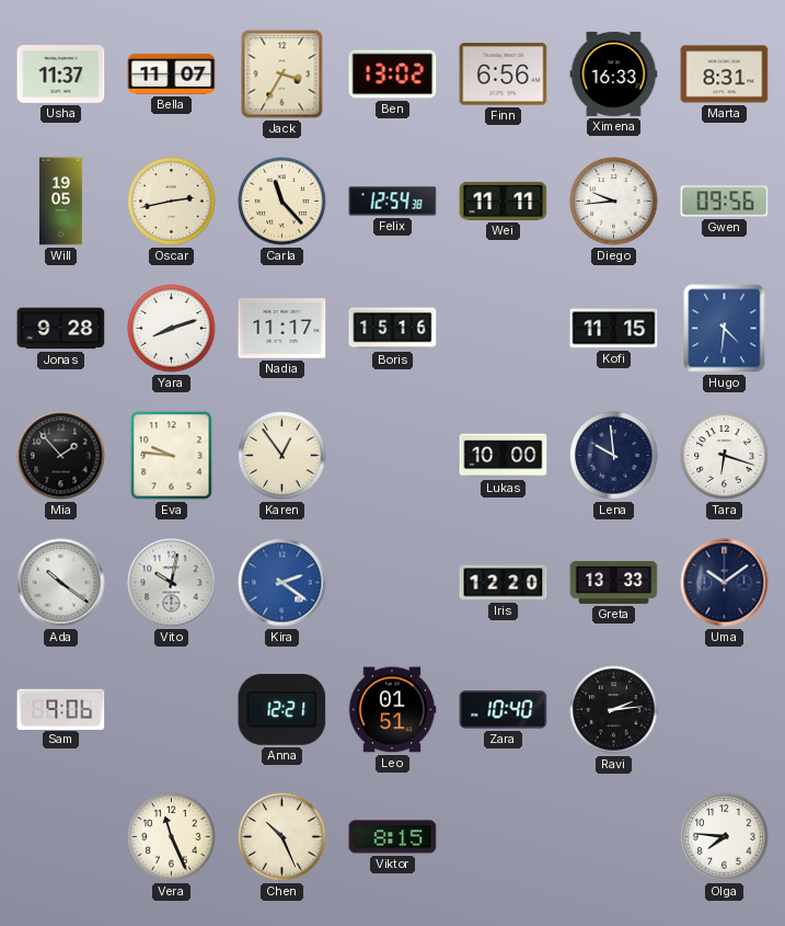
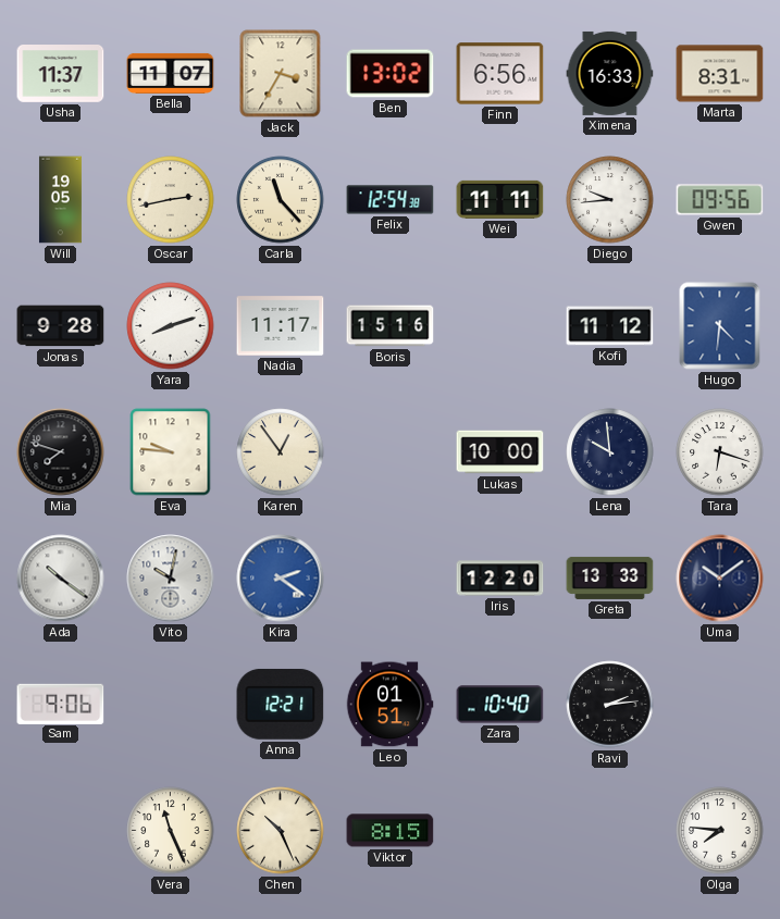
Kofi: 11:15 -> 11:12
Mia: 1:53 -> 7:48
